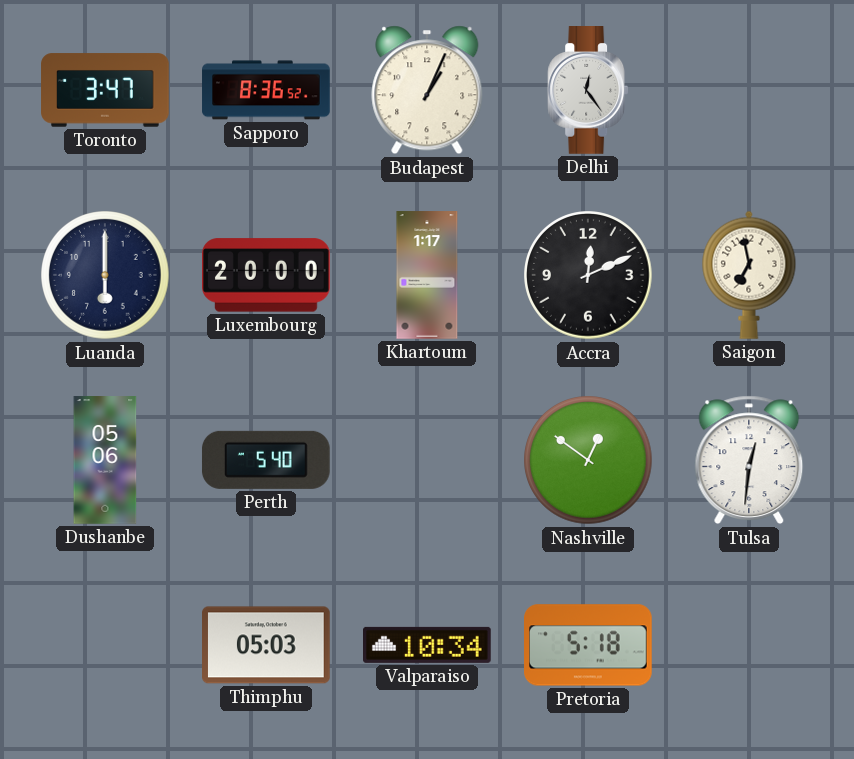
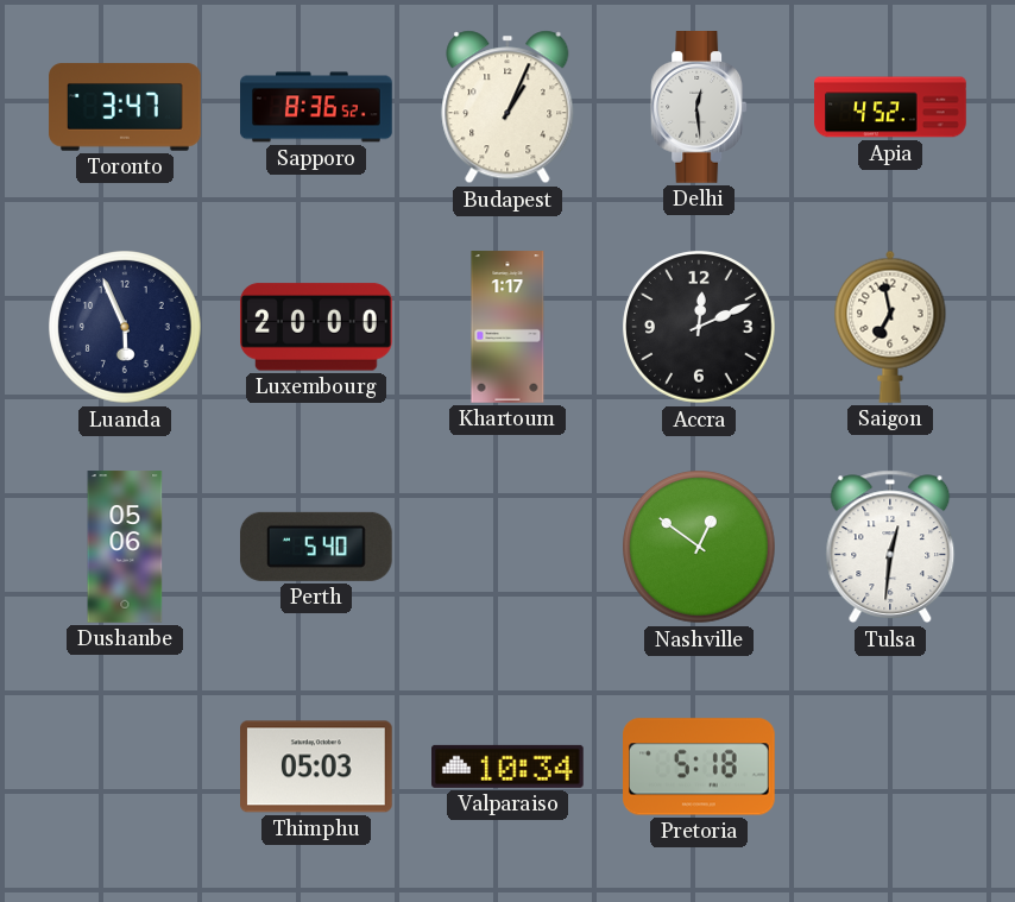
Delhi: 12:24 -> 12:29
Apia: none -> 4:52
Luanda: 6:00 -> 5:56
